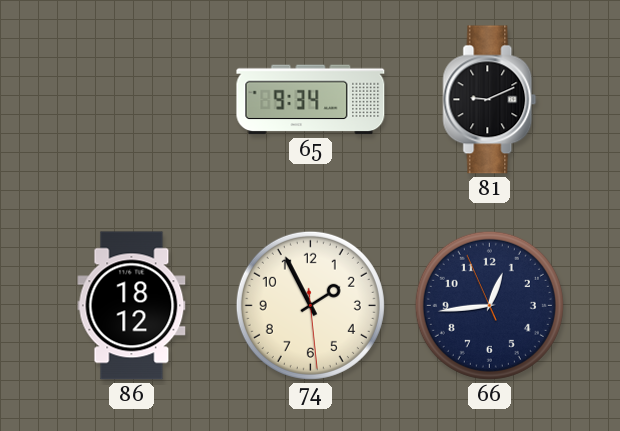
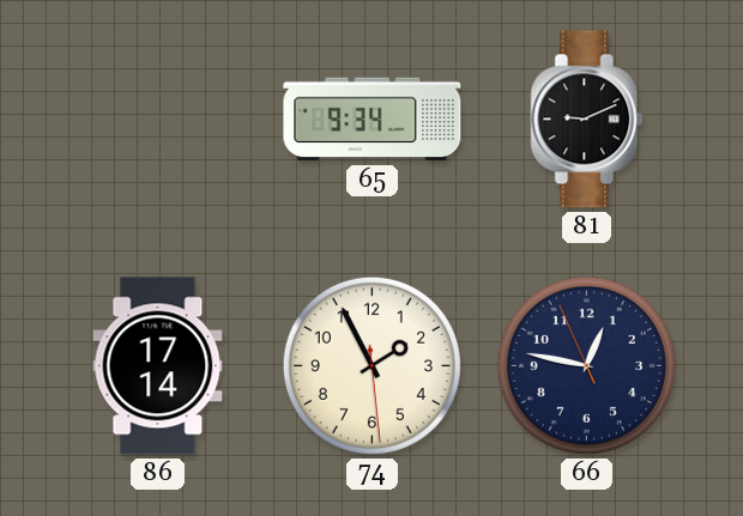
86: 18:12 -> 17:14
66: 12:43 -> 12:46
